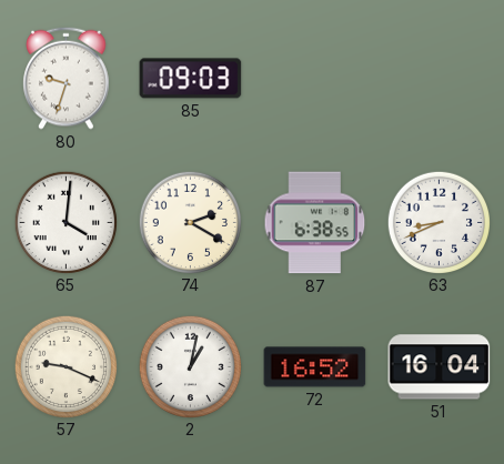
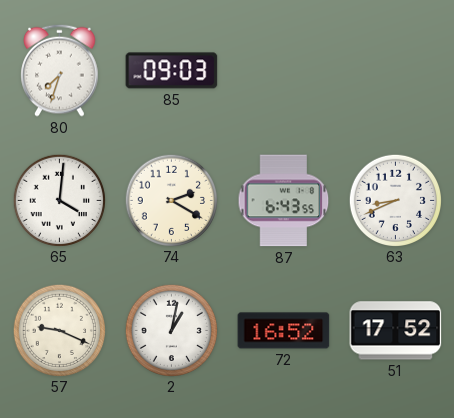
80: 9:33 -> 7:33
87: 6:38 -> 6:43
51: 16:04 -> 17:52
